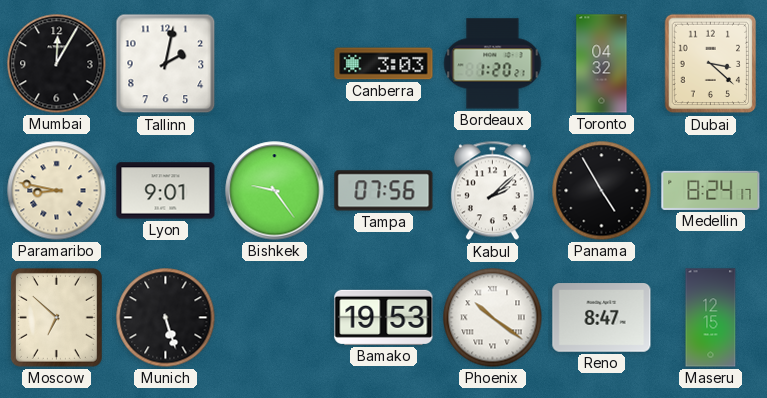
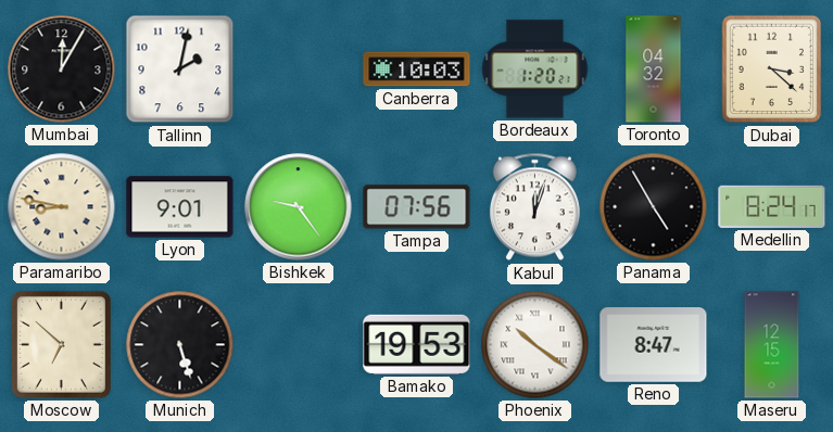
Canberra: 3:03 -> 10:03
Kabul: 2:08 -> 12:03
